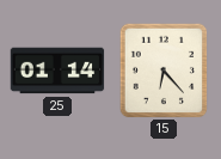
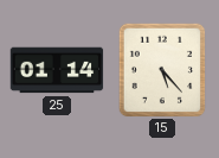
15: 6:23 -> 5:23
